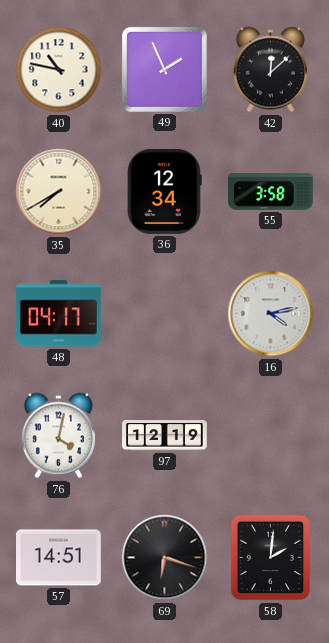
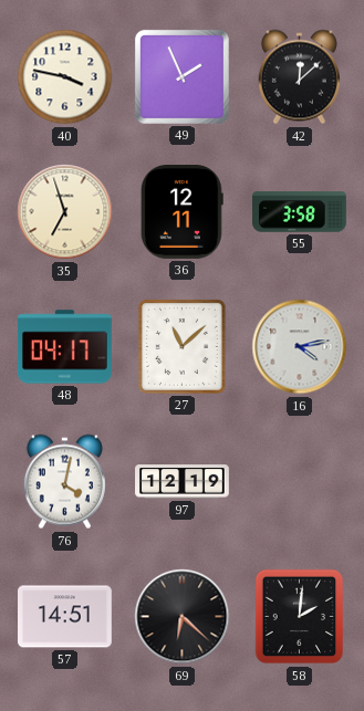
40: 10:47 -> 3:47
35: 7:40 -> 6:57
36: 12:34 -> 12:11
27: none -> 11:08
69: 6:18 -> 6:22
